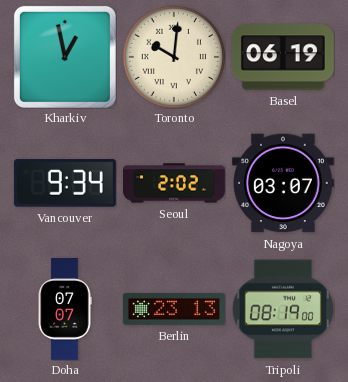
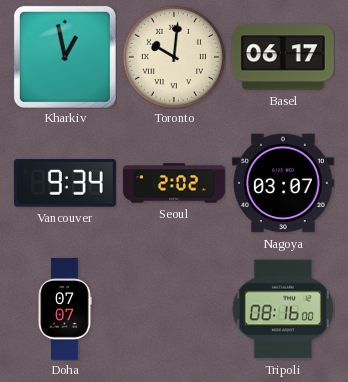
Basel: 06:19 -> 06:17
Berlin: 23:13 -> none
Tripoli: 08:19 -> 08:16
